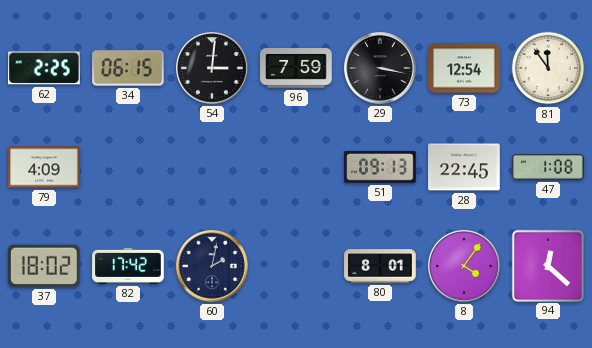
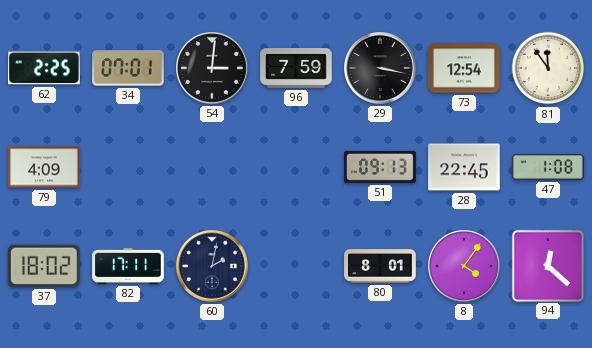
34: 06:15 -> 07:01
82: 17:42 -> 17:11
